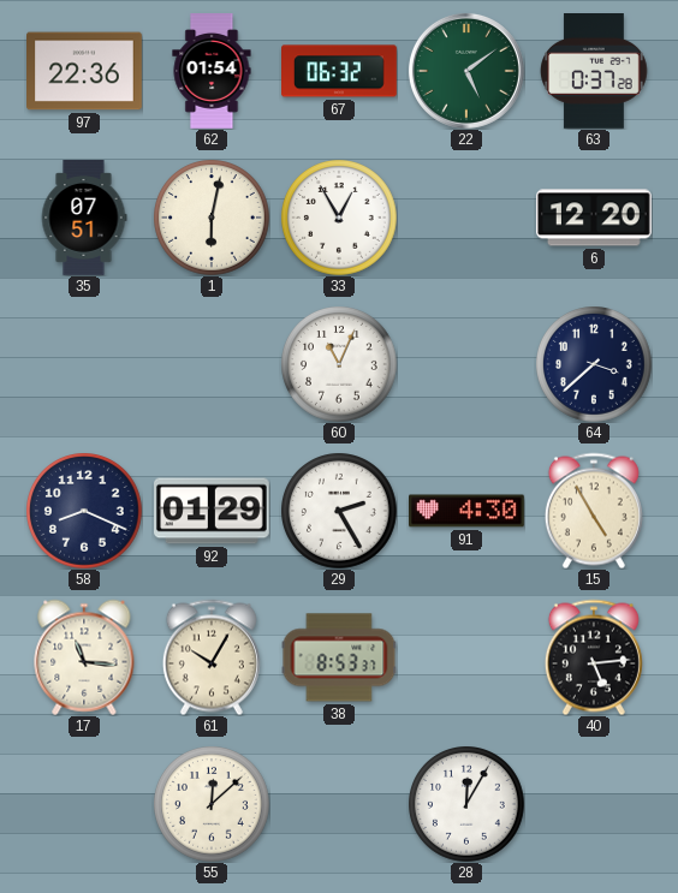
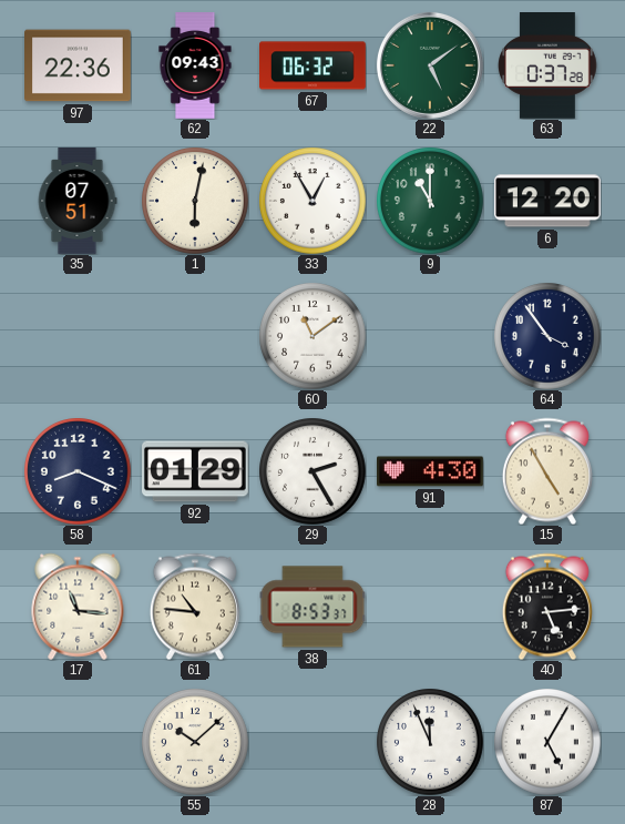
62: 01:54 -> 09:43
9: none -> 11:00
60: 11:04 -> 11:09
64: 3:38 -> 3:54
61: 10:05 -> 10:46
55: 12:08 -> 10:08
28: 12:05 -> 11:56
87: none -> 5:05
